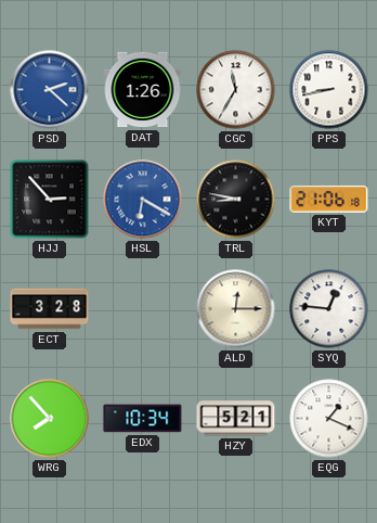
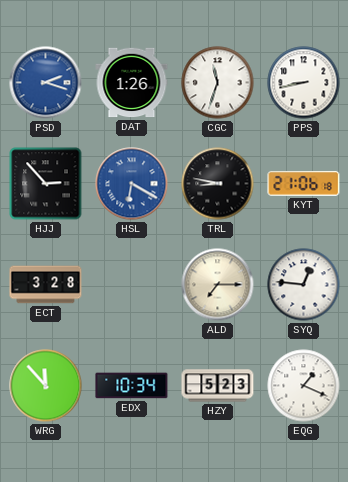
PSD: 2:22 -> 2:18
CGC: 11:35 -> 11:33
ALD: 12:15 -> 7:15
WRG: 7:53 -> 11:53
HZY: 5:21 -> 5:23
